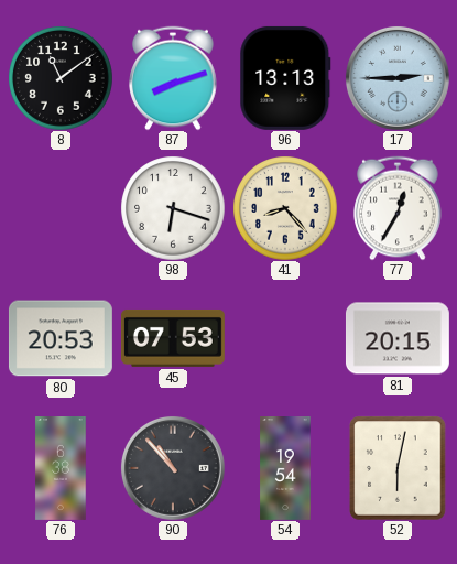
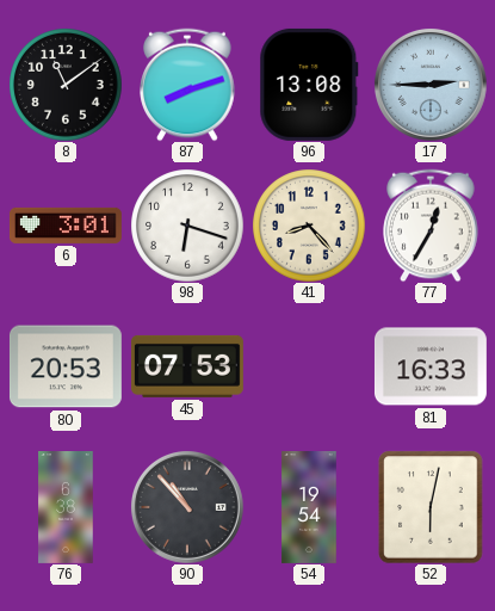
96: 13:13 -> 13:08
6: none -> 3:01
81: 20:15 -> 16:33
